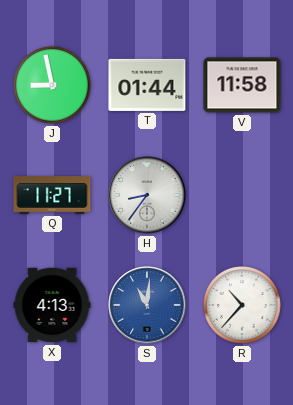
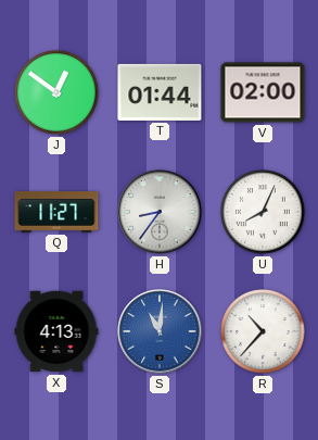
J: 8:58 -> 12:51
V: 11:58 -> 02:00
U: none -> 8:04
